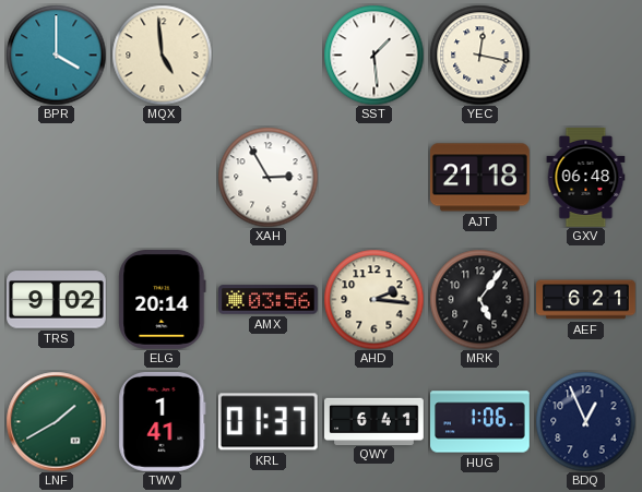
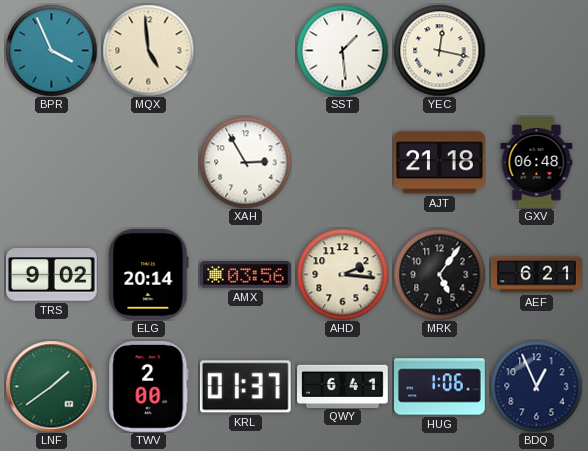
BPR: 4:00 -> 3:56
LNF: 1:40 -> 1:39
TWV: 1:41 -> 2:00
